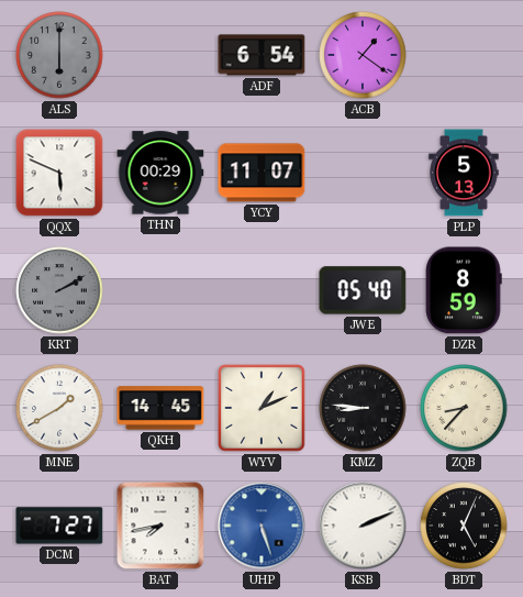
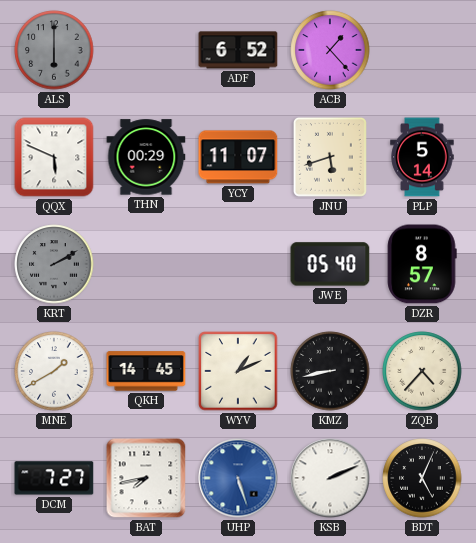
ADF: 6:54 -> 6:52
ACB: 1:21 -> 1:23
JNU: none -> 5:42
PLP: 5:13 -> 5:14
DZR: 8:59 -> 8:57
KMZ: 8:46 -> 8:43
ZQB: 8:37 -> 4:37
